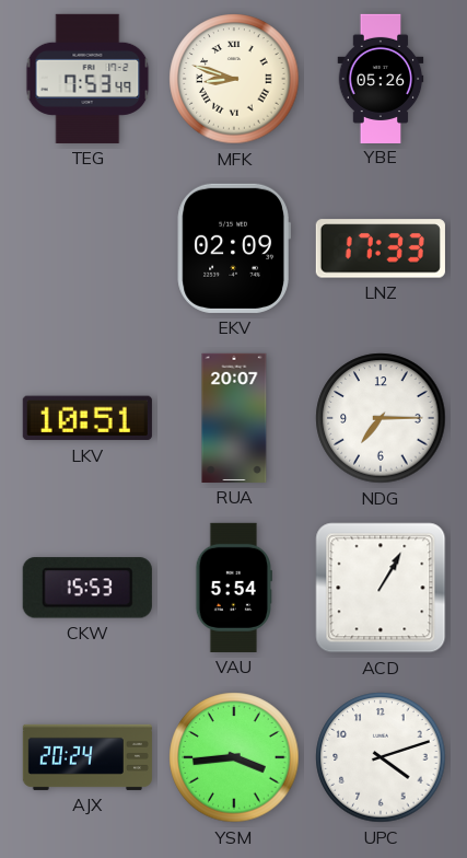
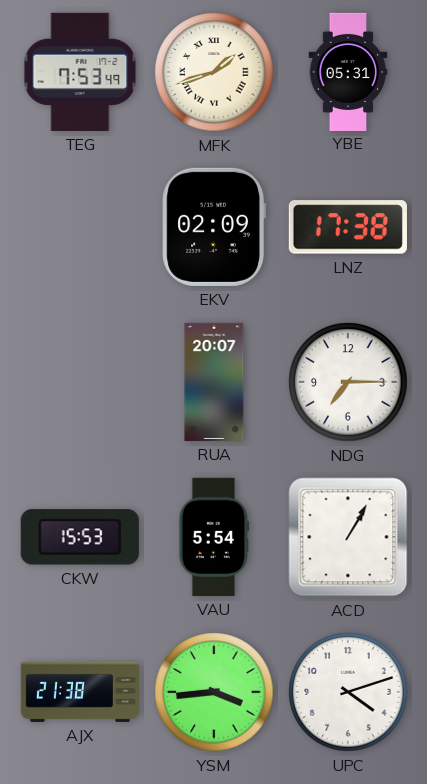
MFK: 8:48 -> 1:42
YBE: 05:26 -> 05:31
LNZ: 17:33 -> 17:38
LKV: 10:51 -> none
AJX: 20:24 -> 21:38
